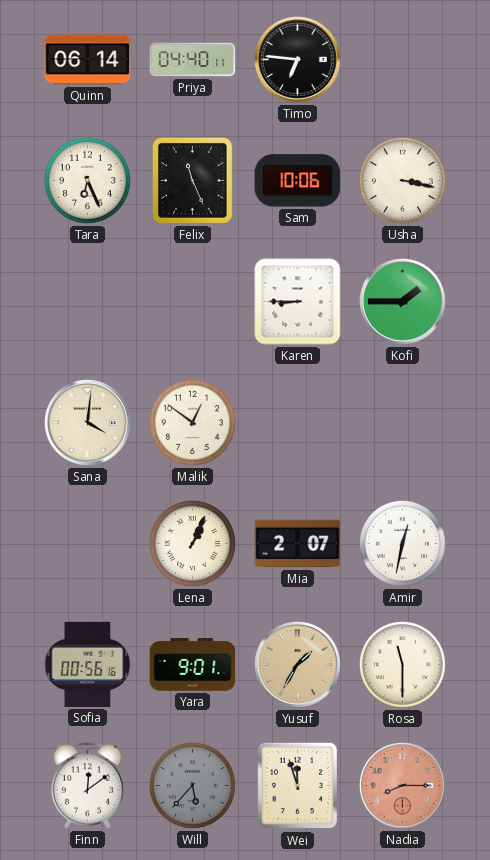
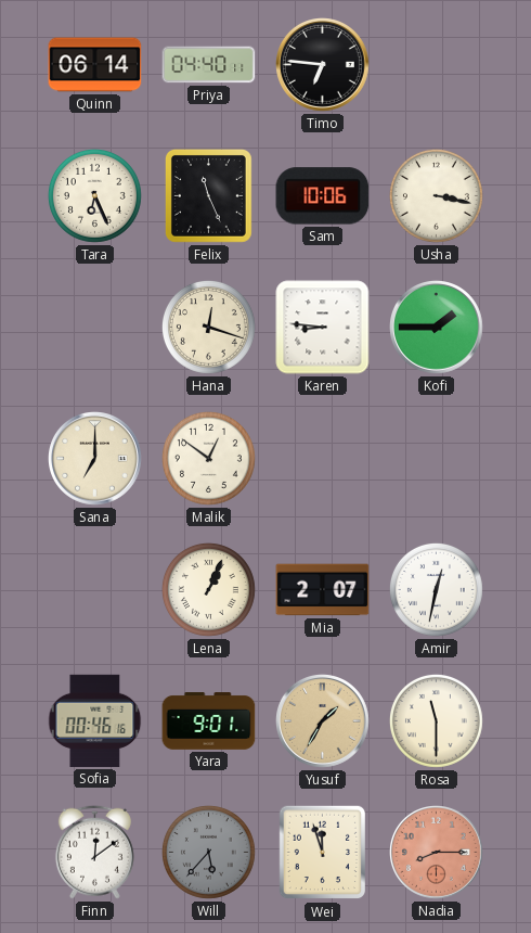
Hana: none -> 12:18
Karen: 8:45 -> 8:46
Sana: 4:01 -> 7:00
Sofia: 00:56 -> 00:46
